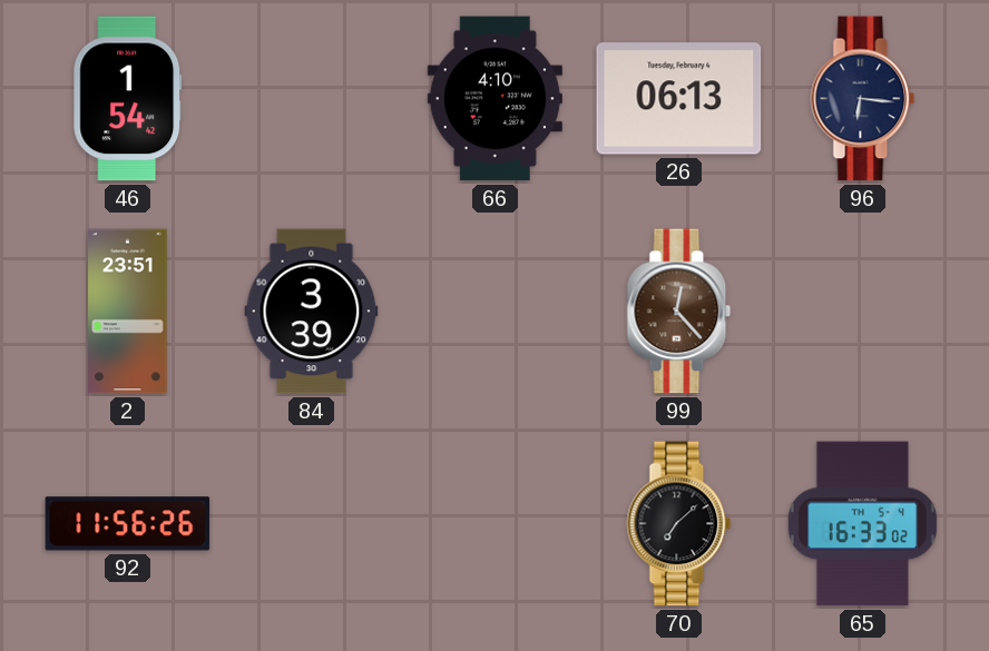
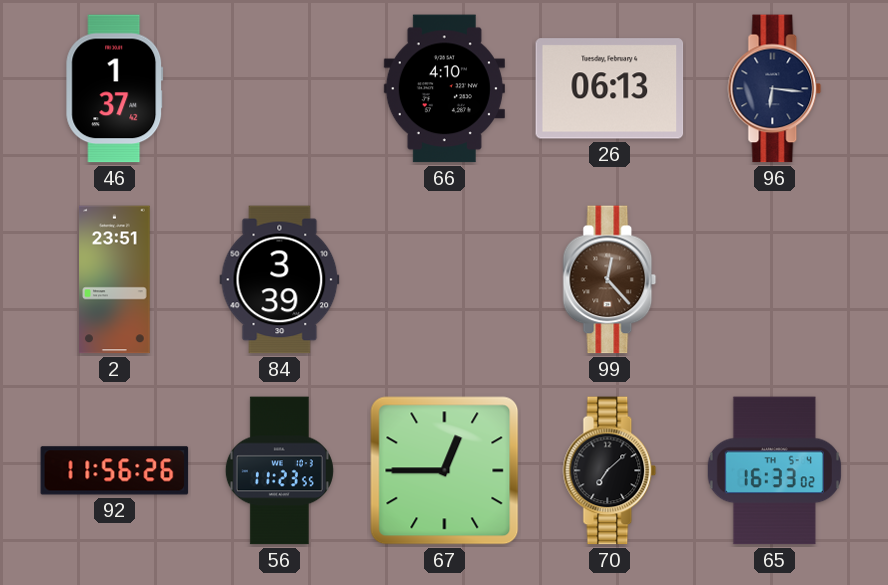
46: 1:54 -> 1:37
56: none -> 11:23
67: none -> 12:45
